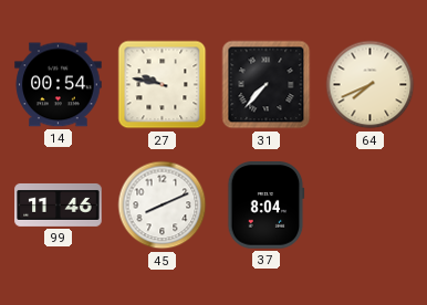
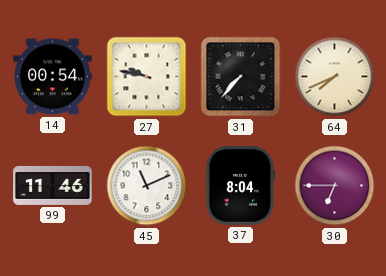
45: 8:11 -> 11:11
30: none -> 6:45
